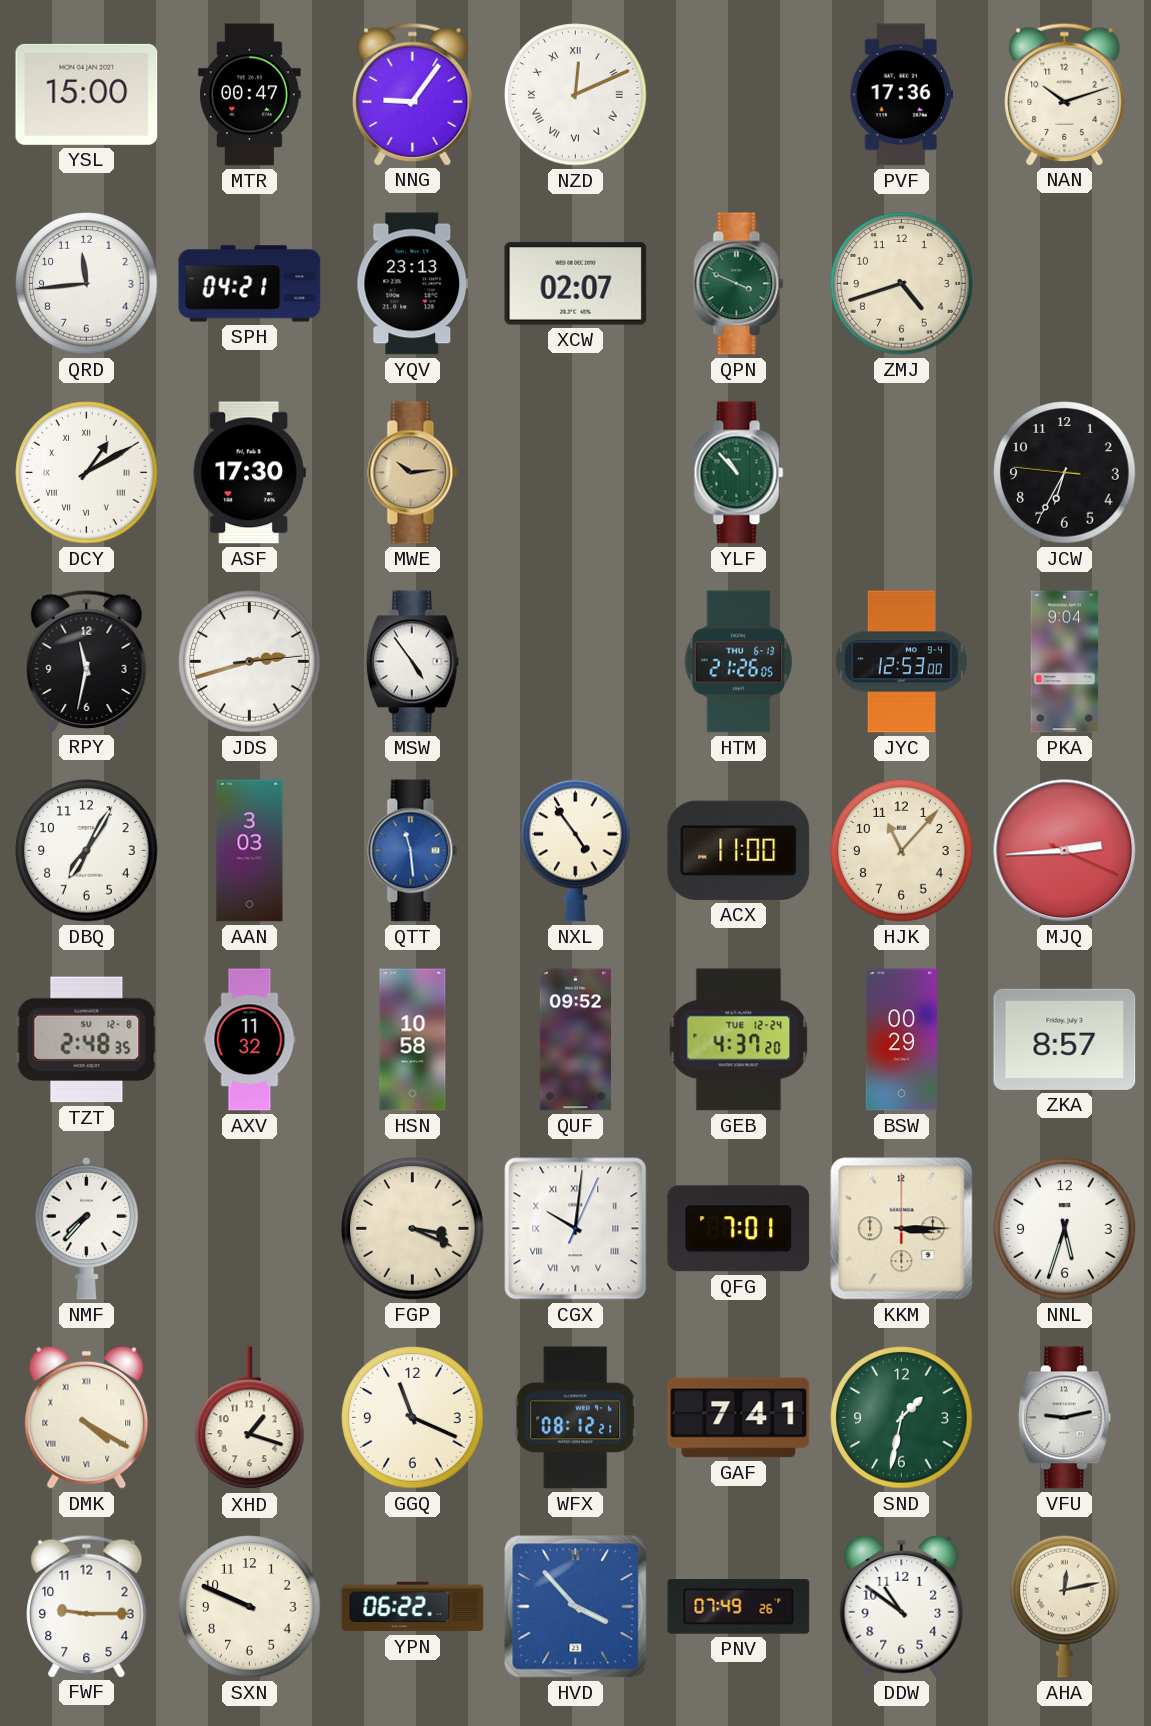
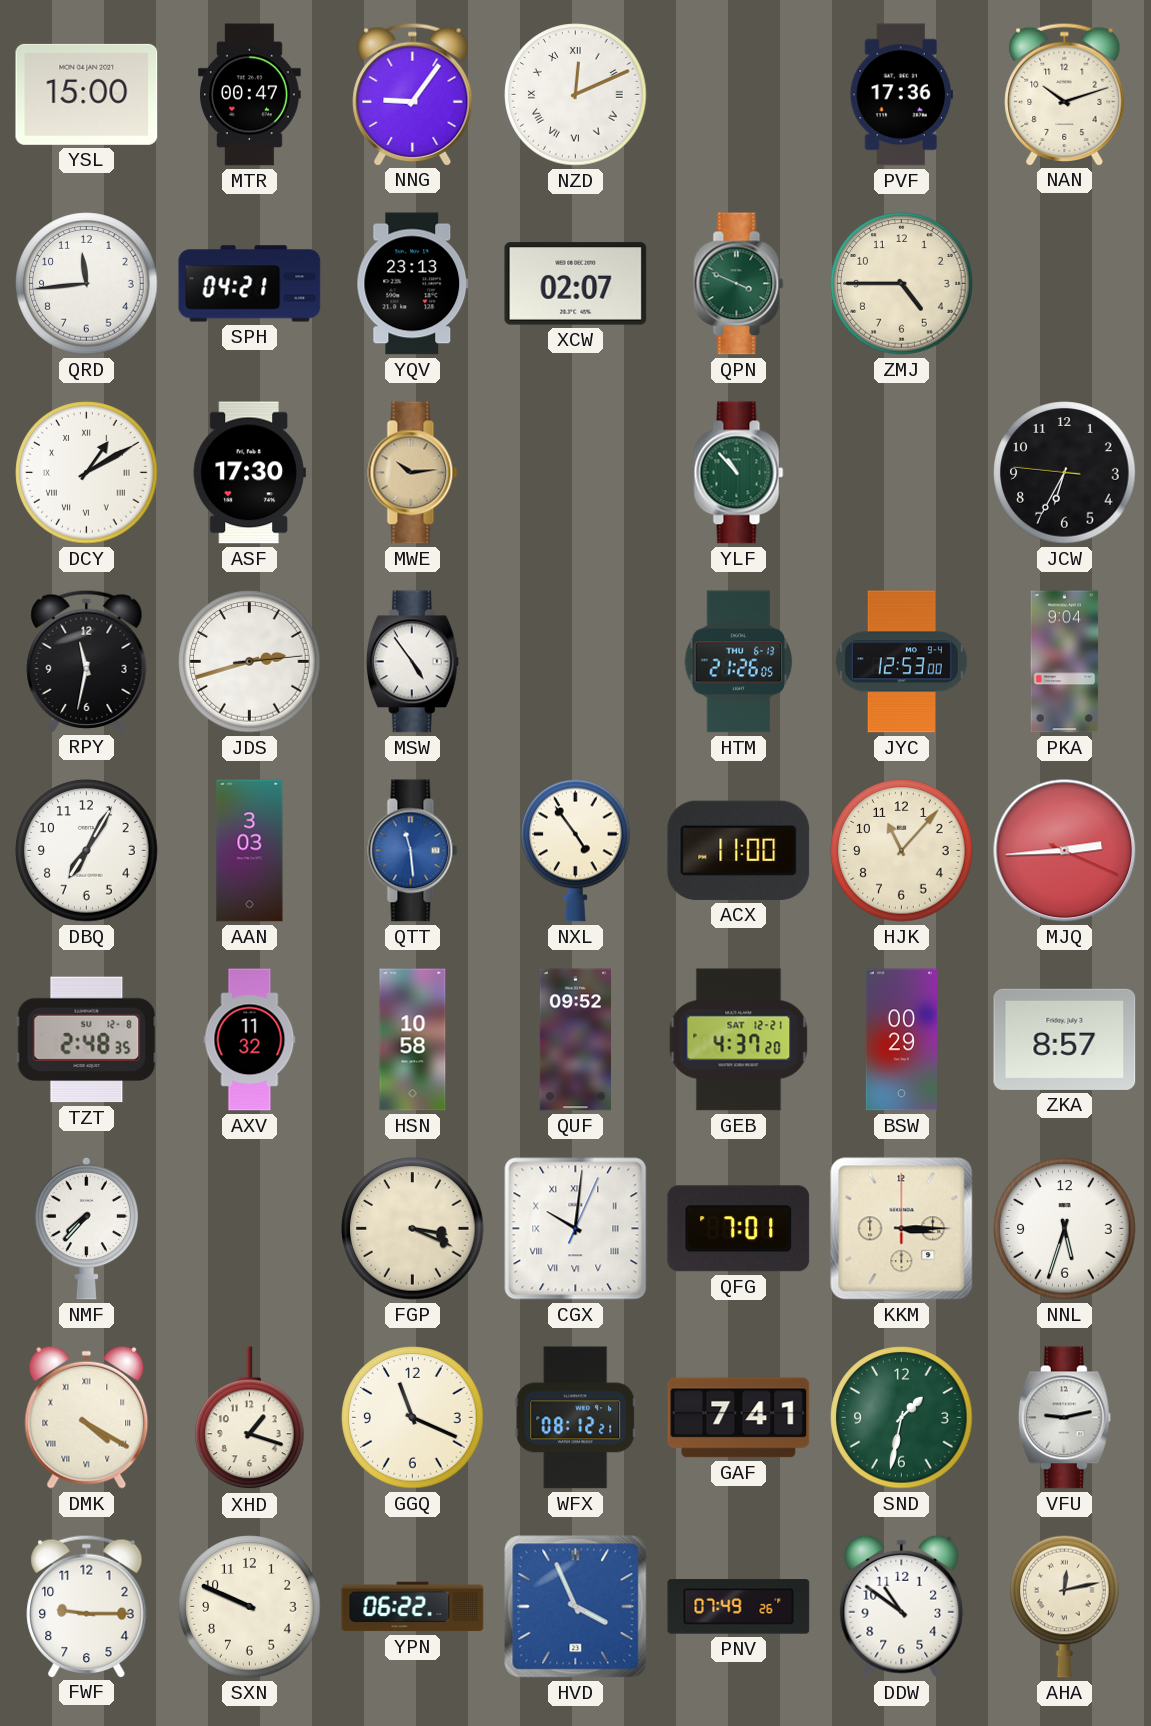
ZMJ: 4:42 -> 4:45
GEB date: TUE 12-24 -> SAT 12-21
HVD: 3:53 -> 3:56
